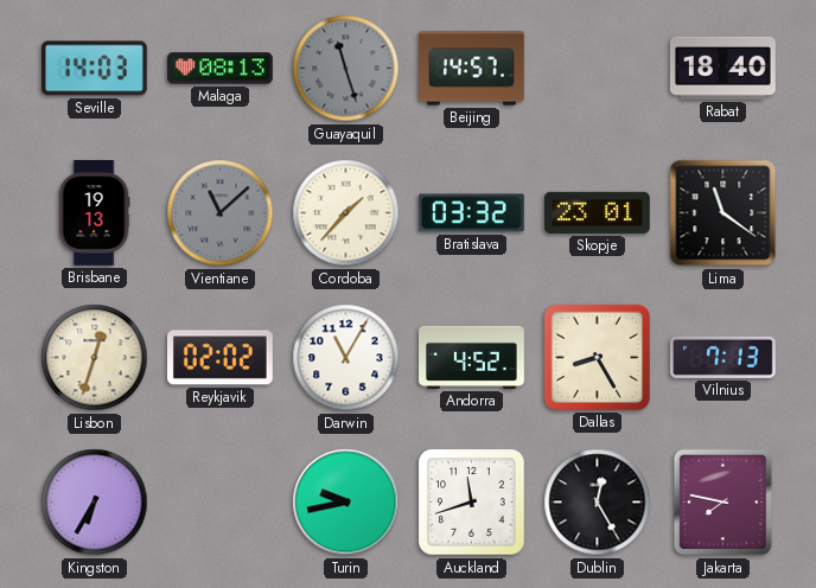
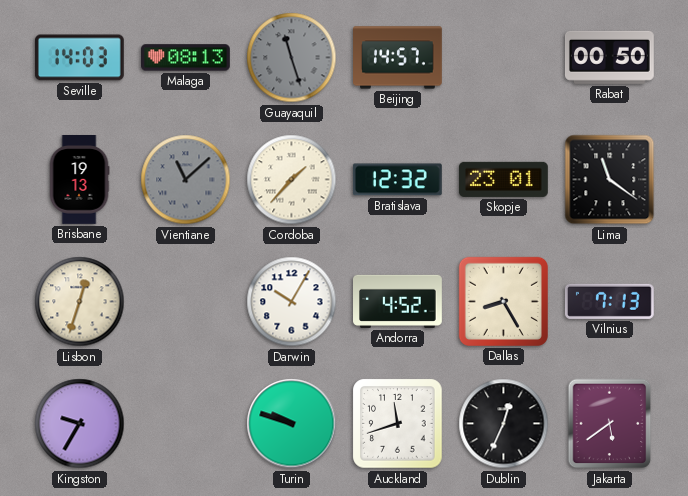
Rabat: 18:40 -> 00:50
Bratislava: 03:32 -> 12:32
Reykjavik: 02:02 -> none
Darwin: 11:05 -> 10:05
Kingston: 6:35 -> 9:35
Turin: 9:43 -> 9:48
Dublin: 12:25 -> 12:34
Jakarta: 7:47 -> 5:39
